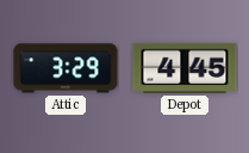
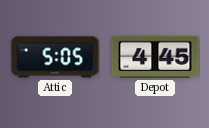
Attic: 3:29 -> 5:05
